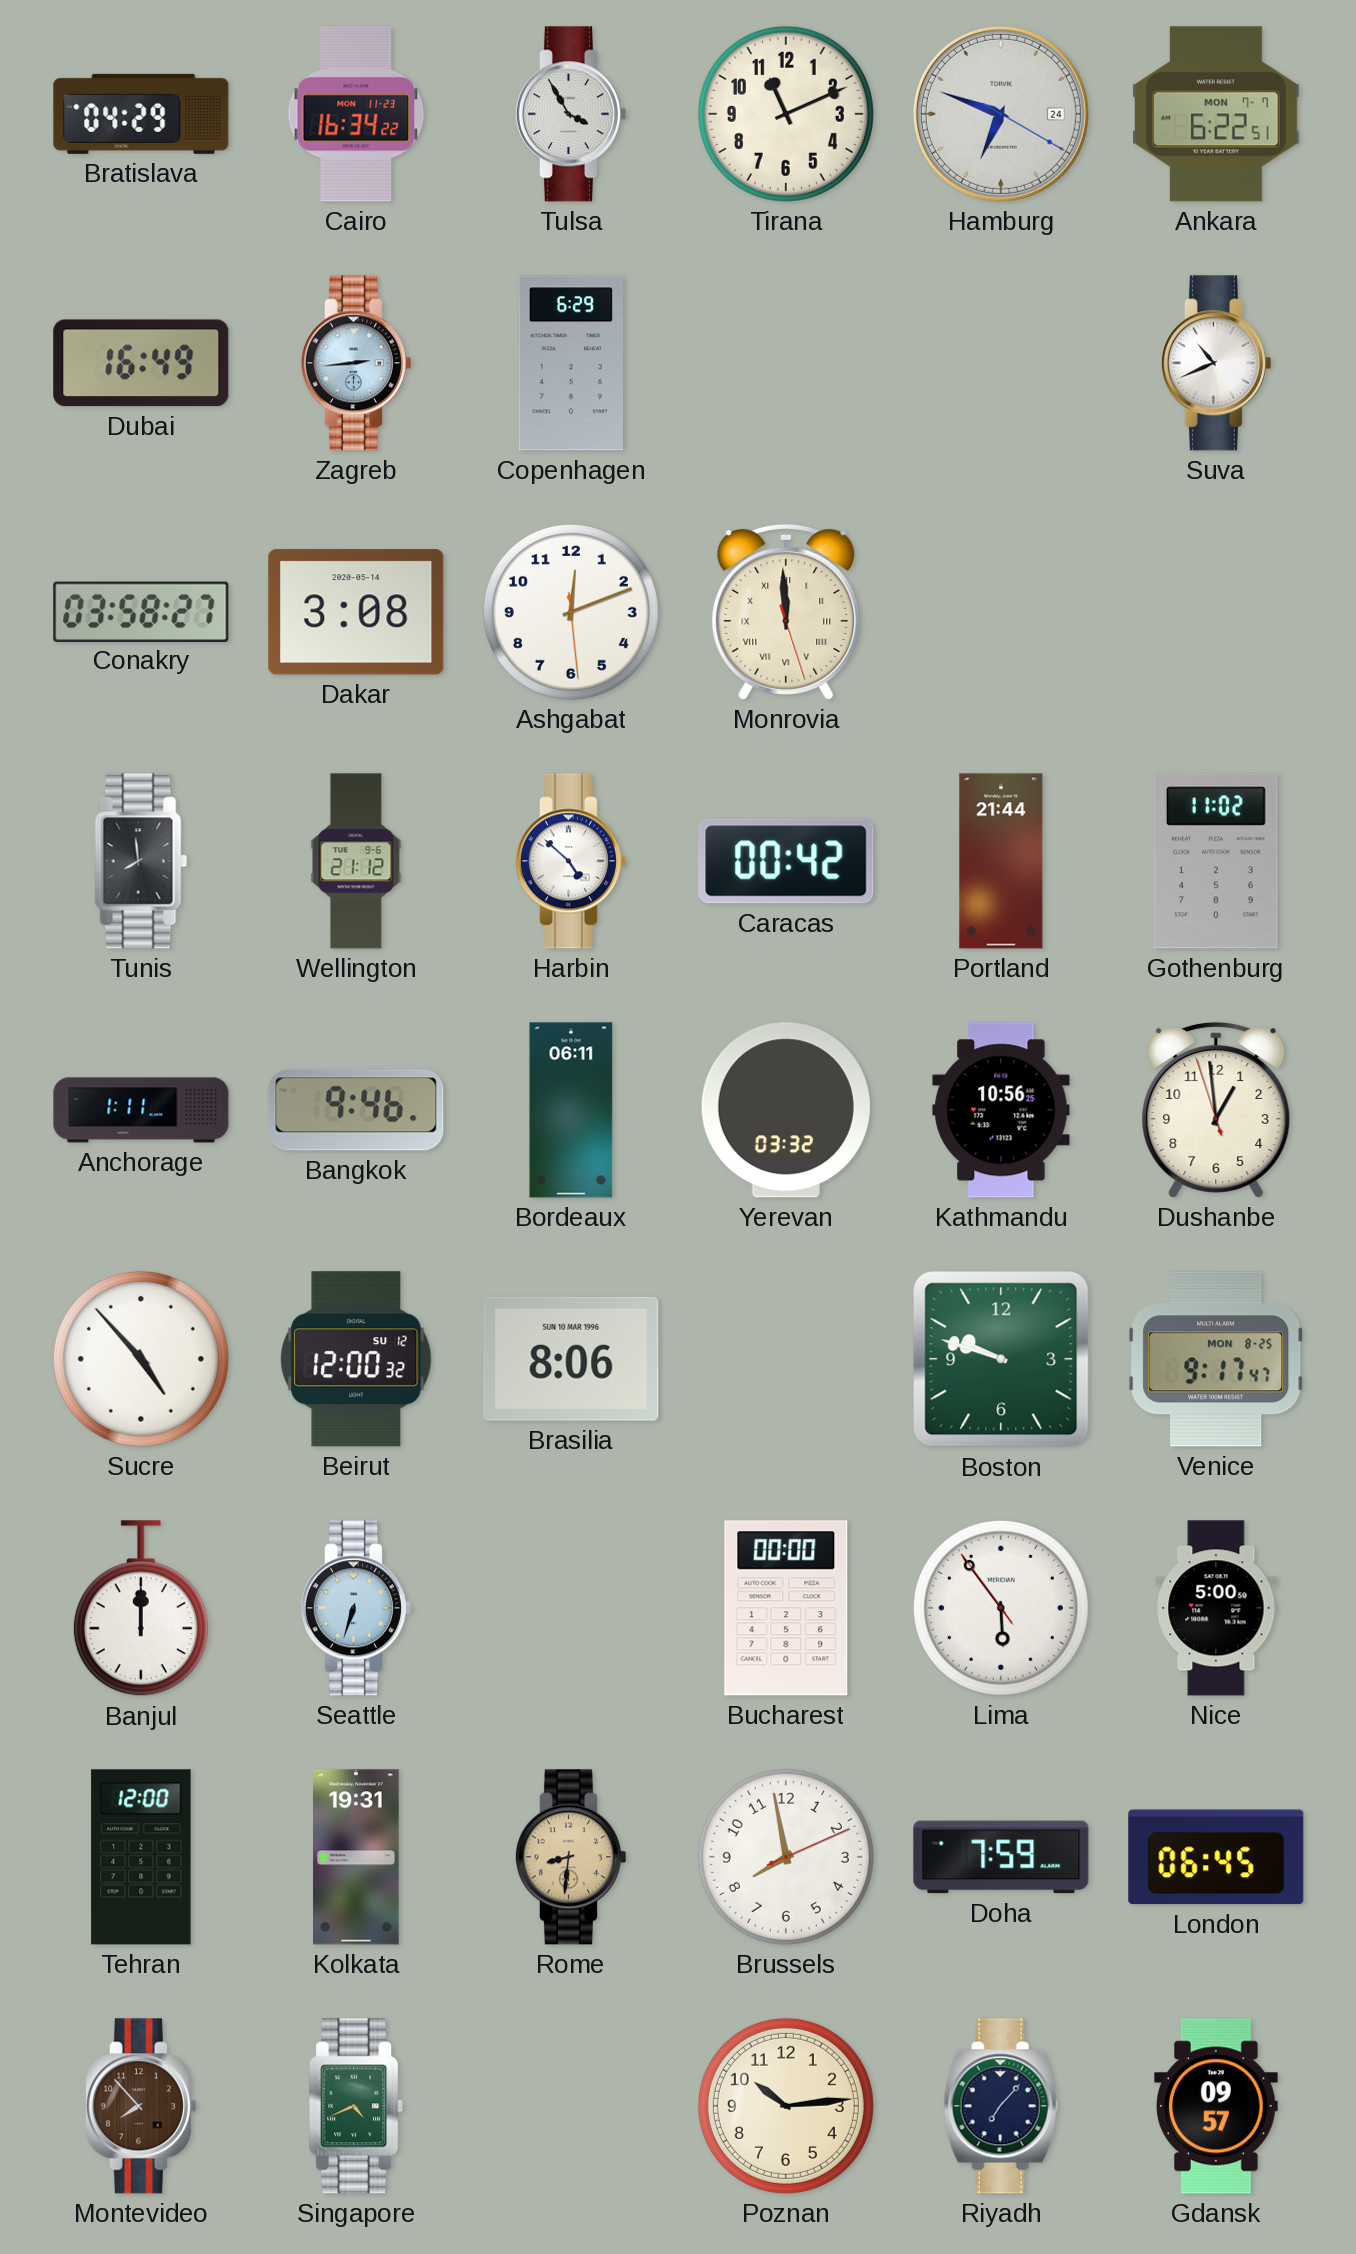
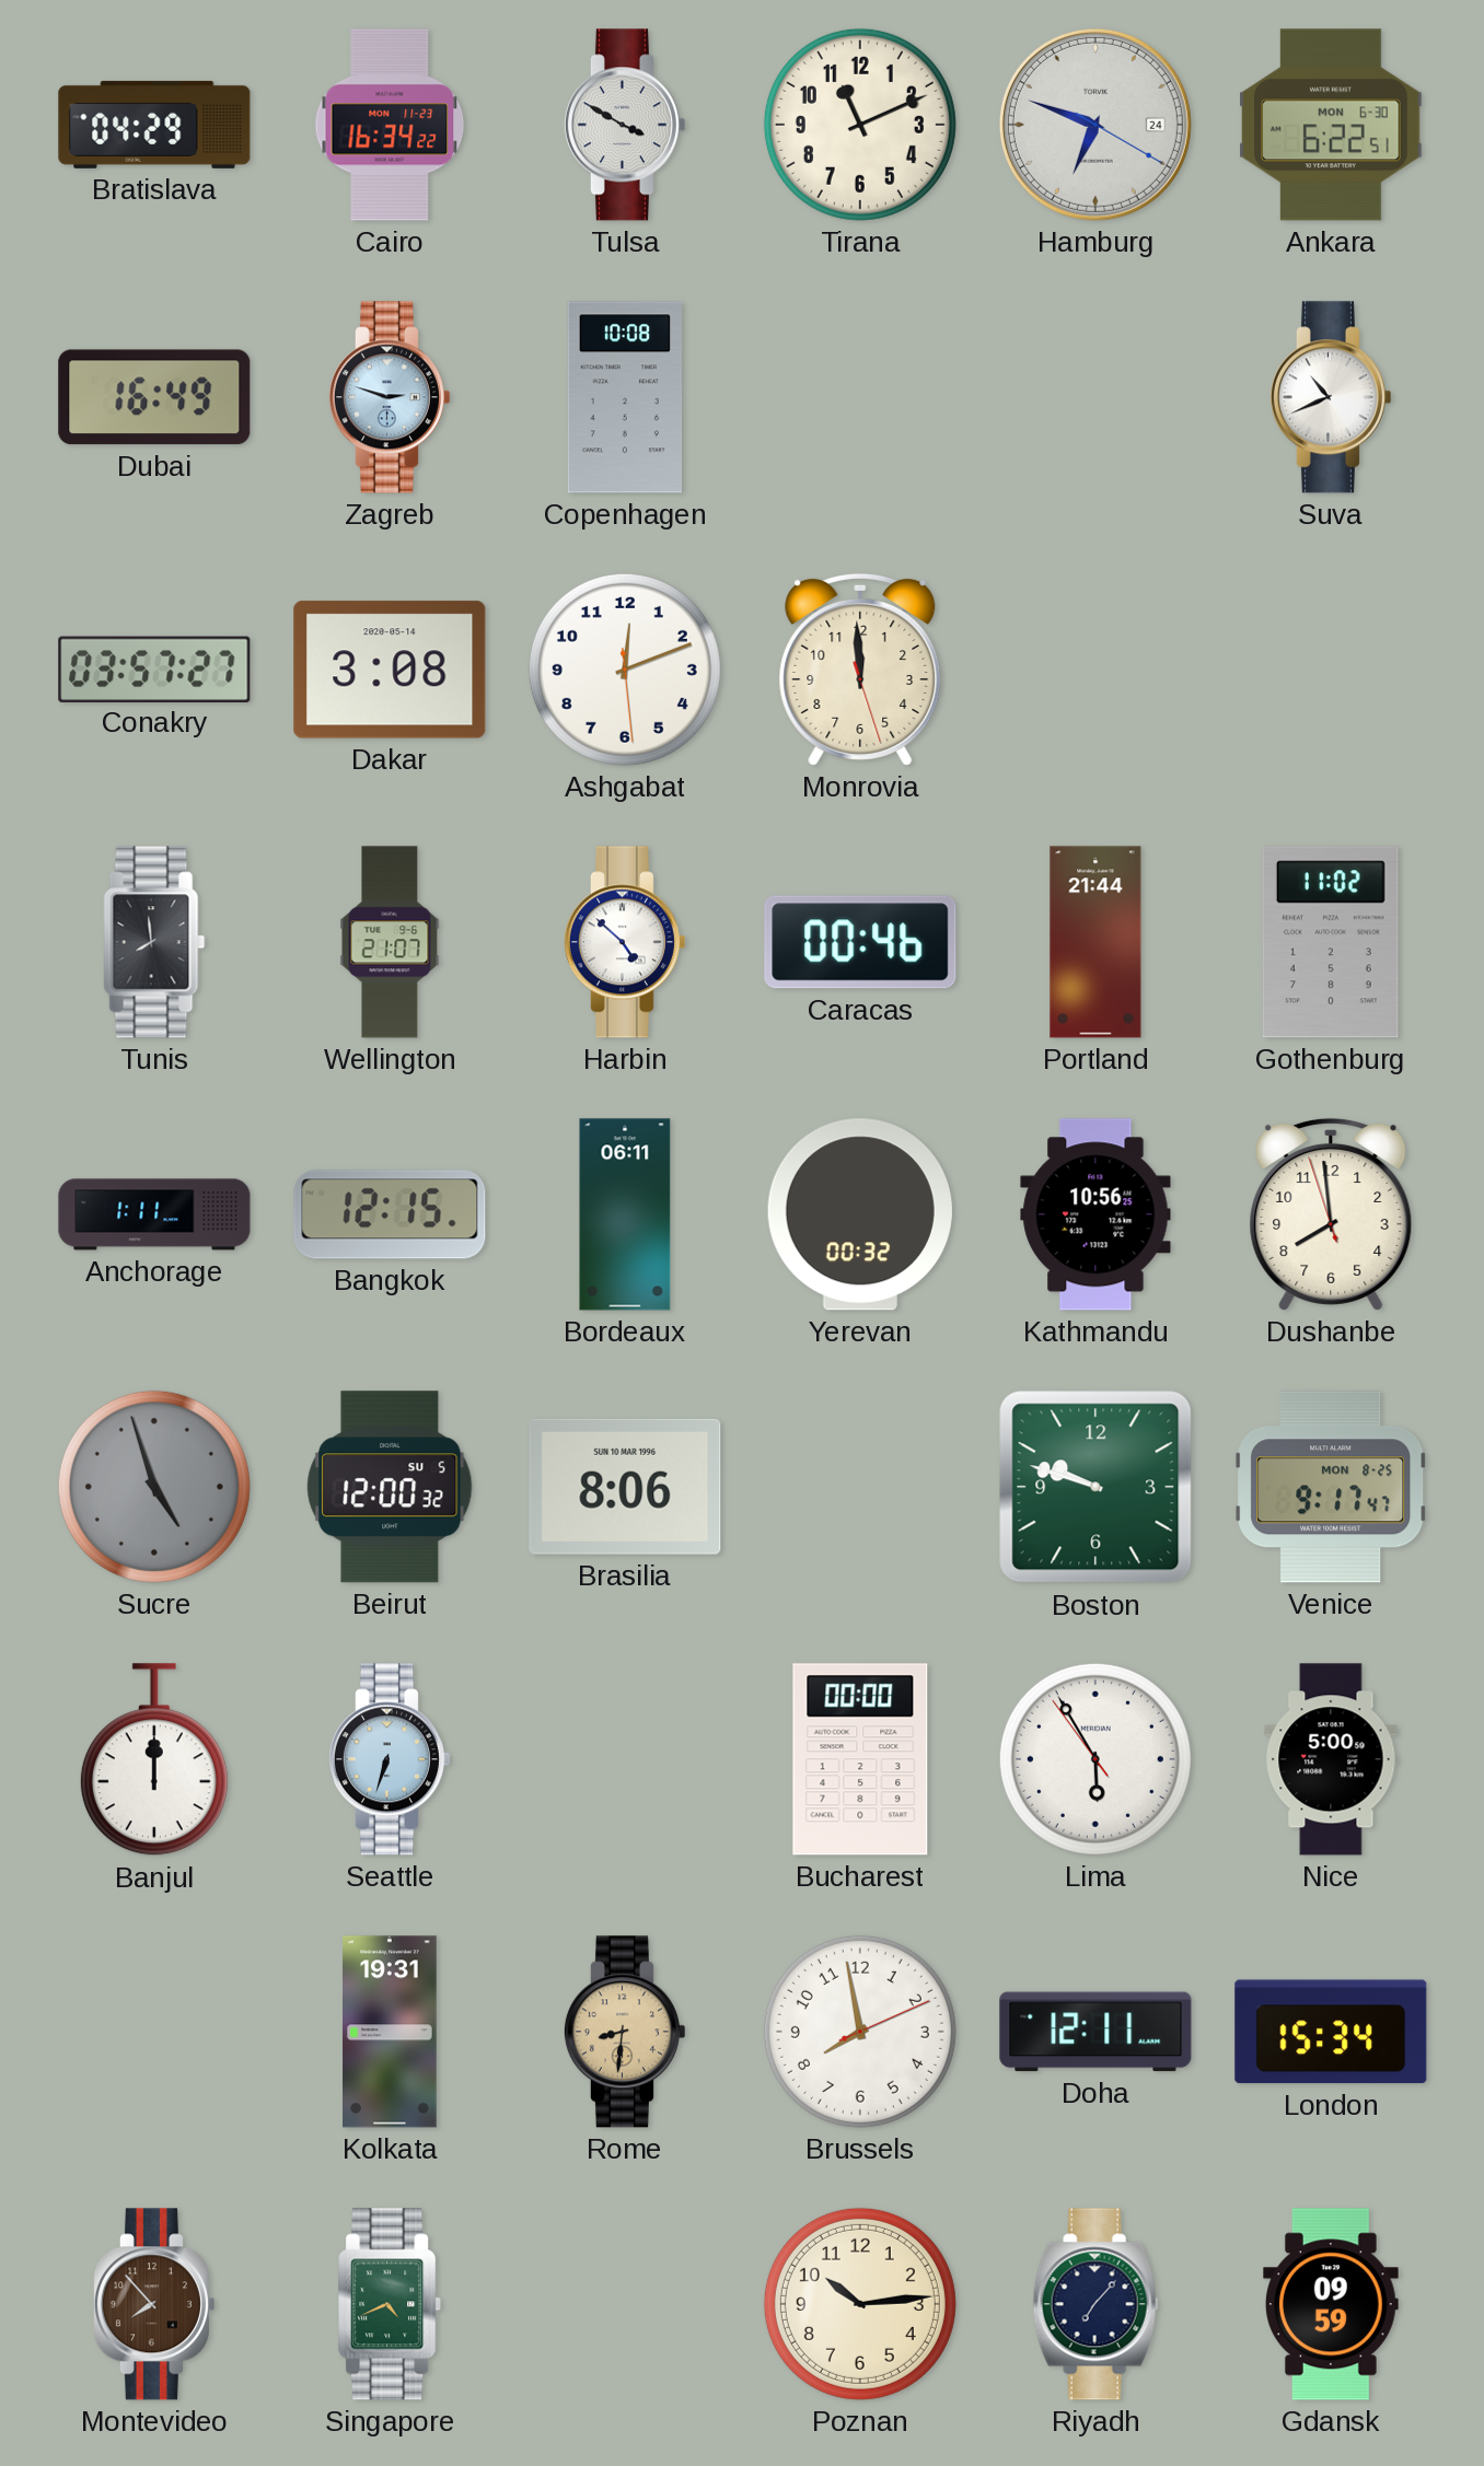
Tulsa: 3:55 -> 3:50
Ankara date: MON 7-7 -> MON 6-30
Zagreb: 2:44 -> 2:48
Copenhagen: 6:29 -> 10:08
Conakry: 03:58 -> 03:57
Monrovia numerals: Roman -> Arabic
Wellington: 21:12 -> 21:07
Caracas: 00:42 -> 00:46
Bangkok: 9:46 -> 12:15
Yerevan: 03:32 -> 00:32
Dushanbe: 12:58 -> 7:58
Sucre: 4:53 -> 4:57
Sucre dial: white -> grey
Beirut date: SU 12 -> SU 5
Lima: 5:53 -> 5:54
Tehran: 12:00 -> none
Doha: 7:59 -> 12:11
London: 06:45 -> 15:34
Gdansk: 09:57 -> 09:59
